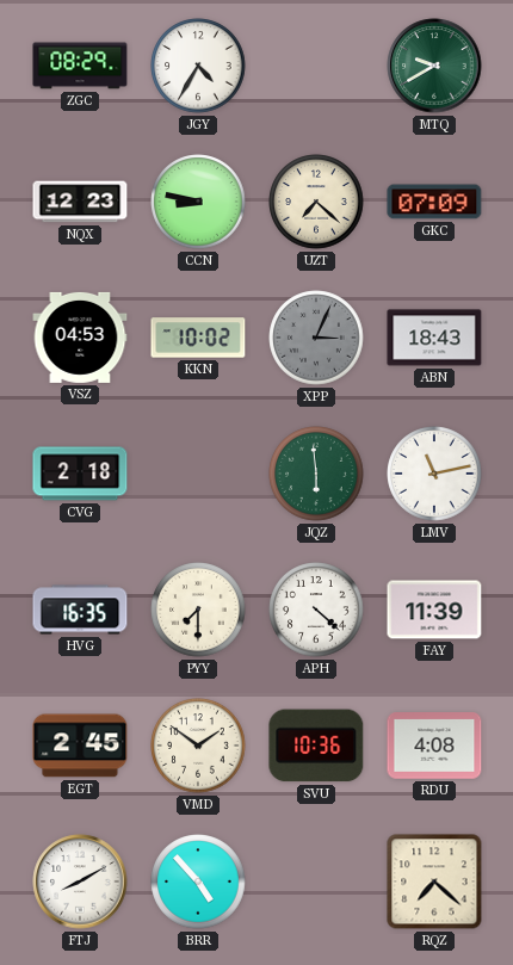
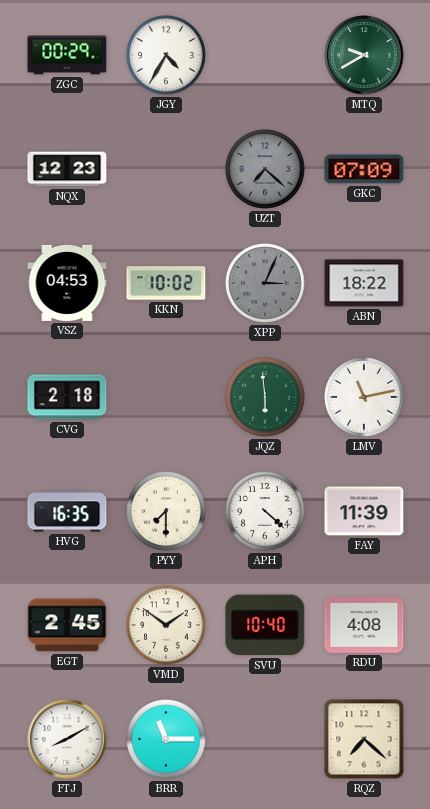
ZGC: 08:29 -> 00:29
CCN: 8:47 -> none
UZT dial: cream -> grey
ABN: 18:43 -> 18:22
SVU: 10:36 -> 10:40
BRR: 4:53 -> 11:15
